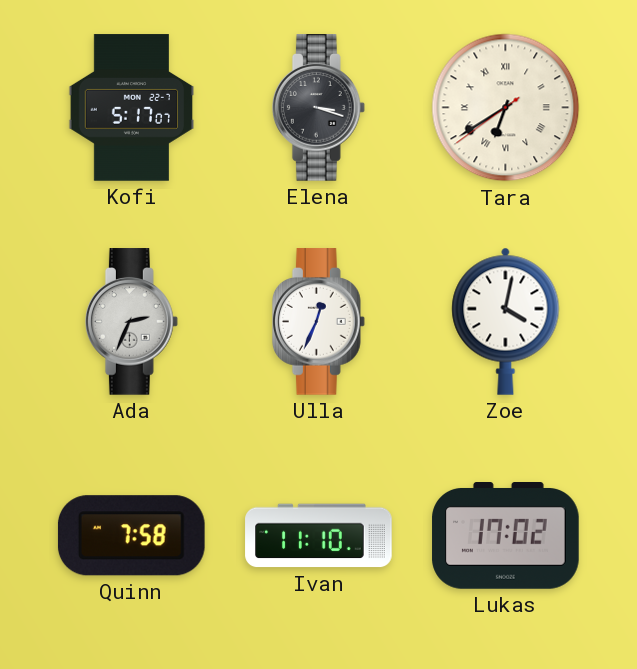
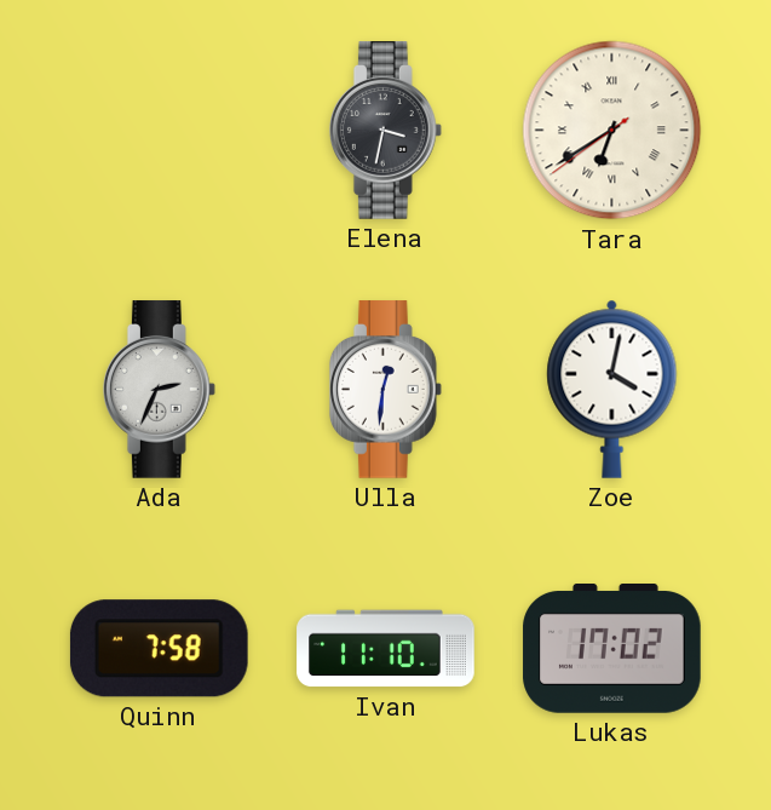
Kofi: 5:17 -> none
Elena: 3:18 -> 3:32
Ulla: 12:34 -> 12:31
